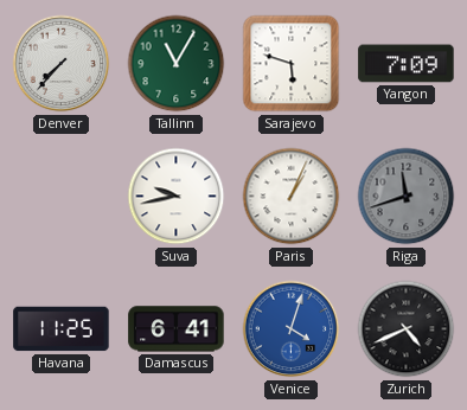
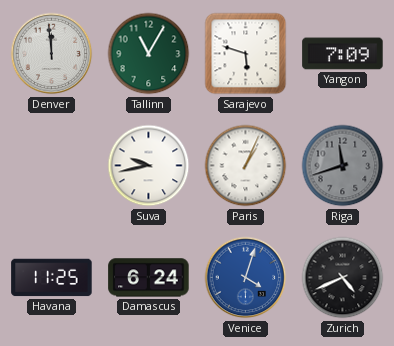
Denver: 7:37 -> 11:59
Damascus: 6:41 -> 6:24
